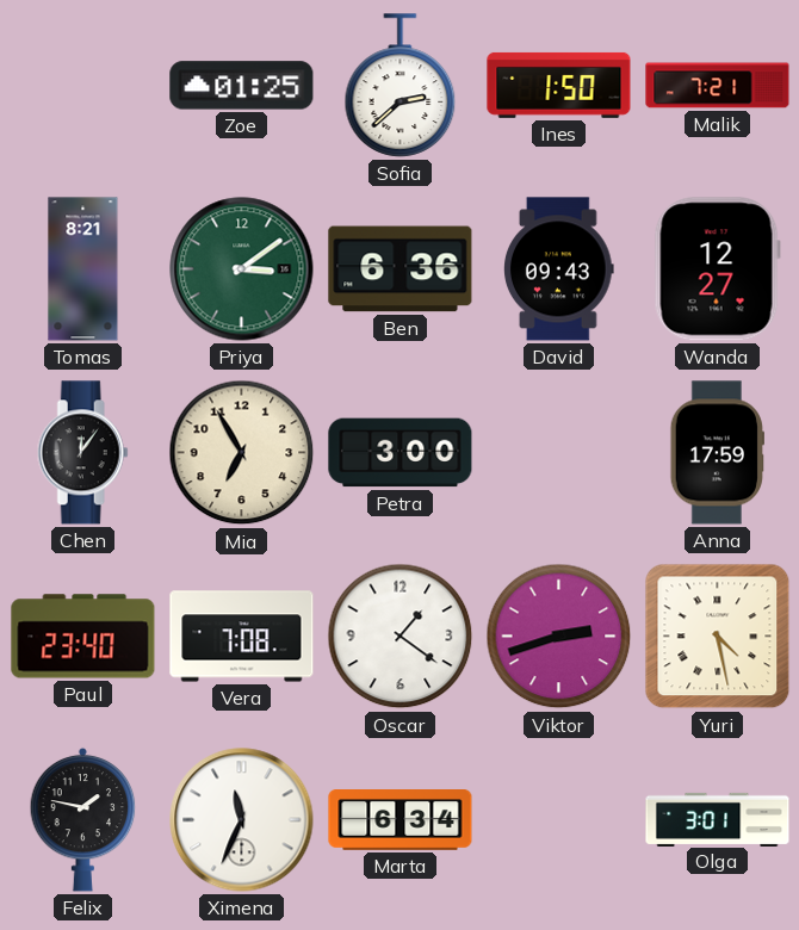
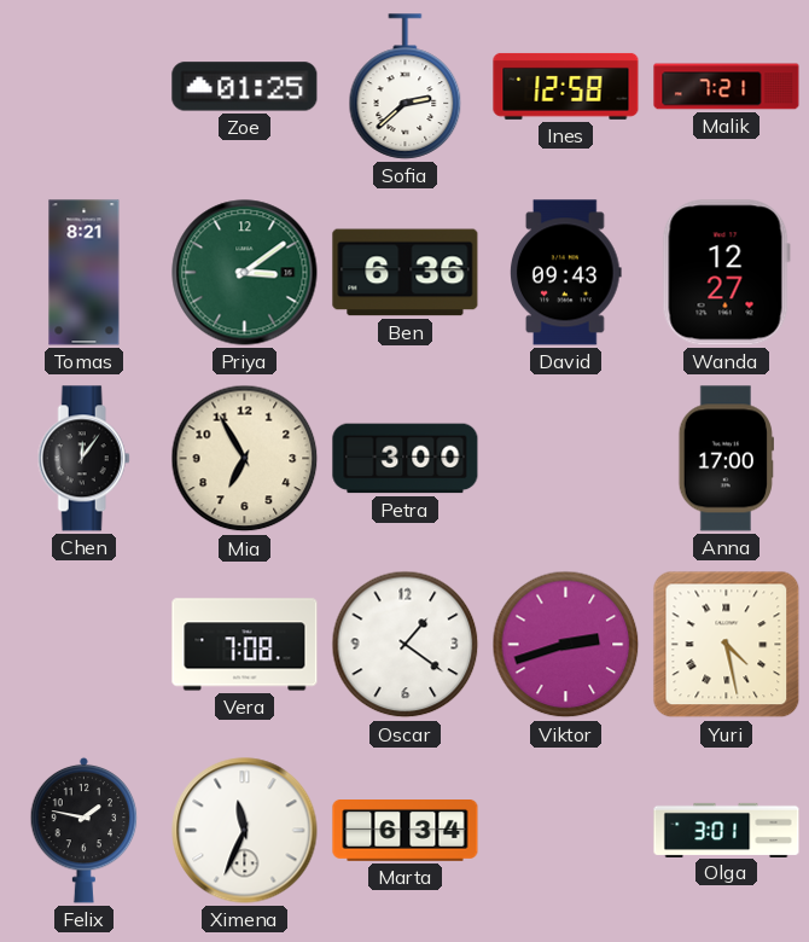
Ines: 1:50 -> 12:58
Anna: 17:59 -> 17:00
Paul: 23:40 -> none
